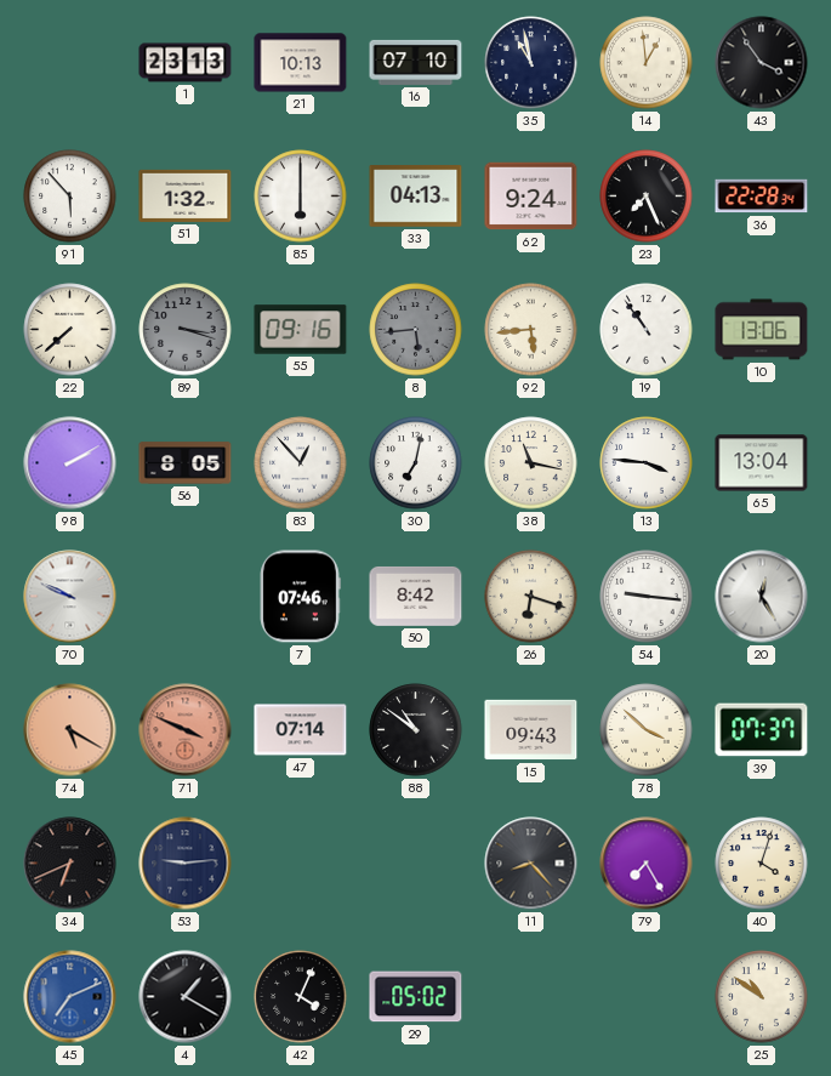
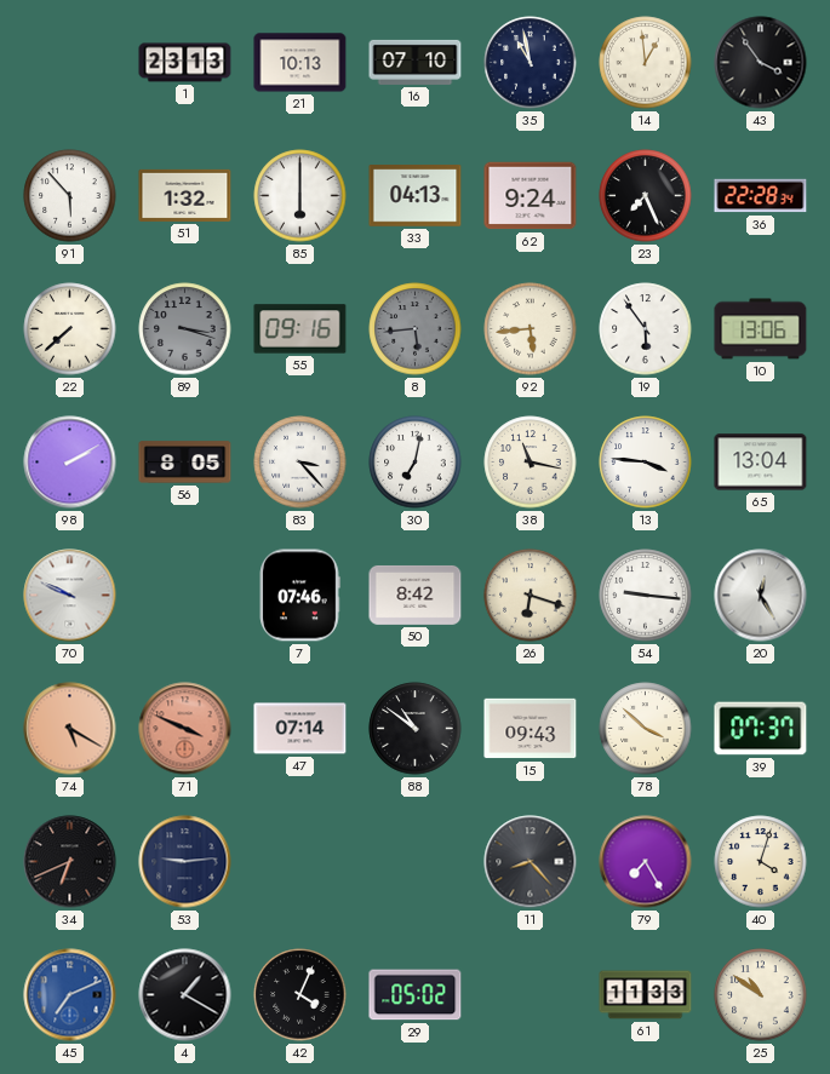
19: 10:54 -> 5:54
83: 12:53 -> 3:23
61: none -> 11:33
